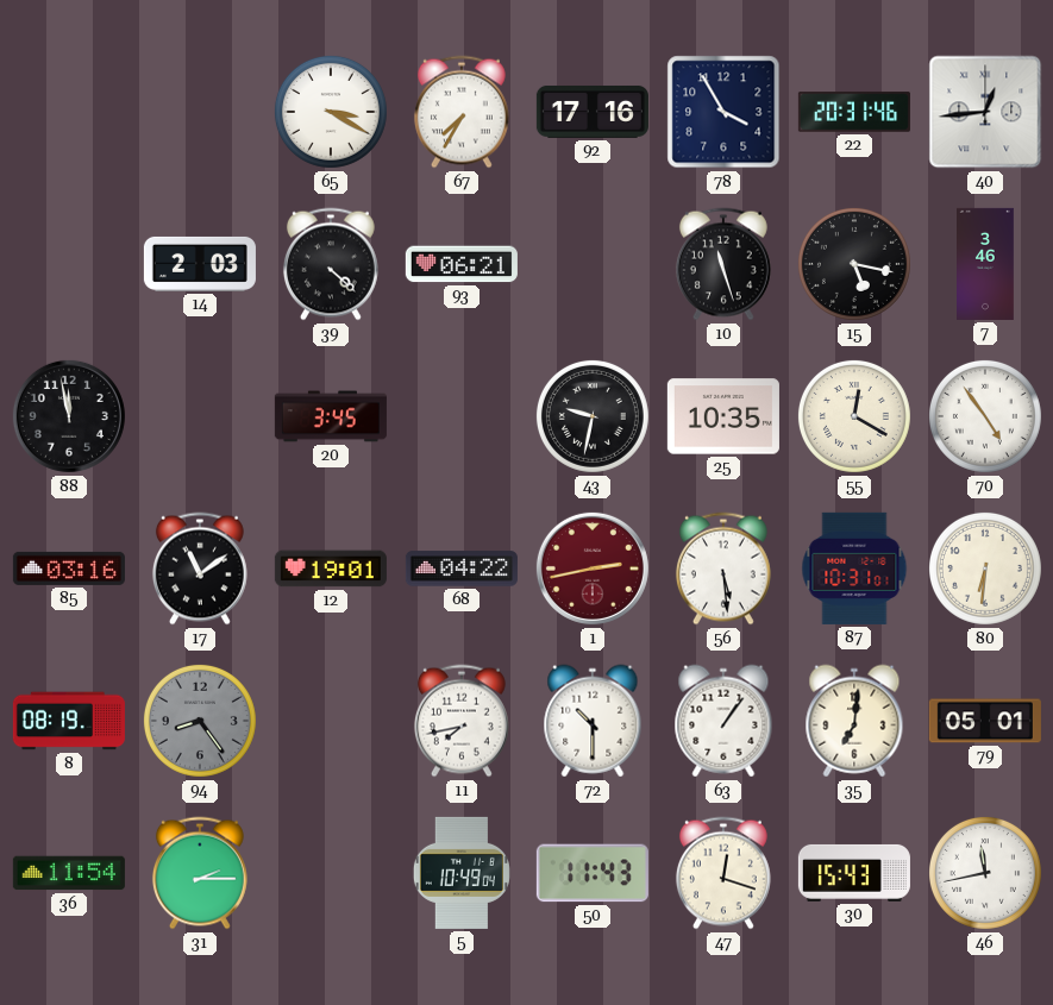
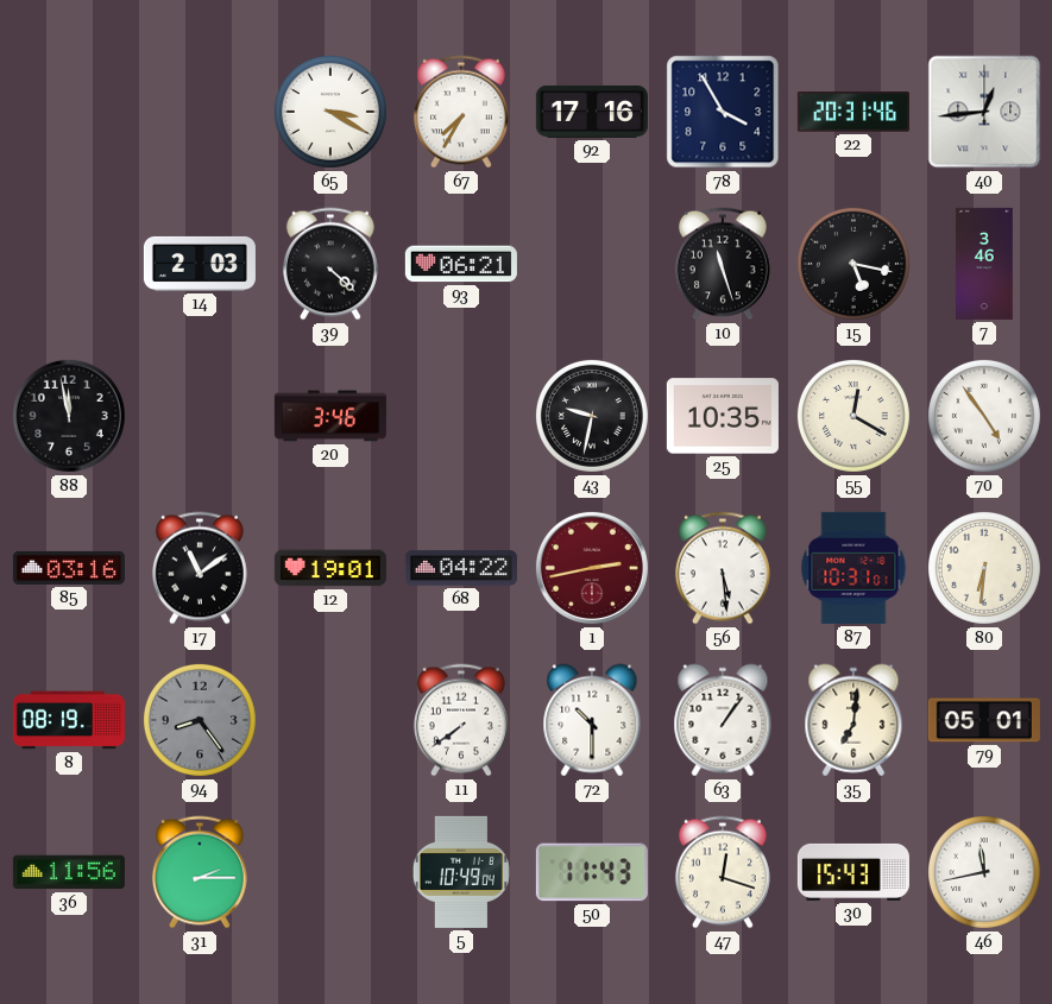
20: 3:45 -> 3:46
11: 7:43 -> 7:39
36: 11:54 -> 11:56
